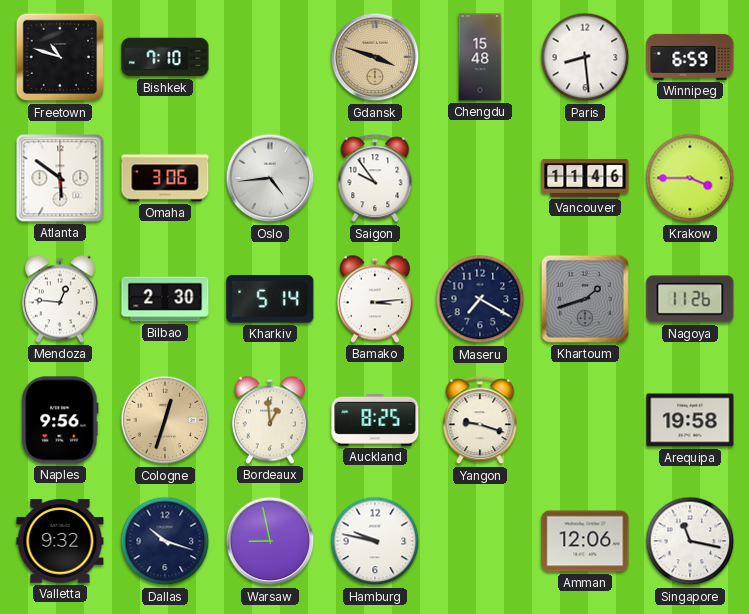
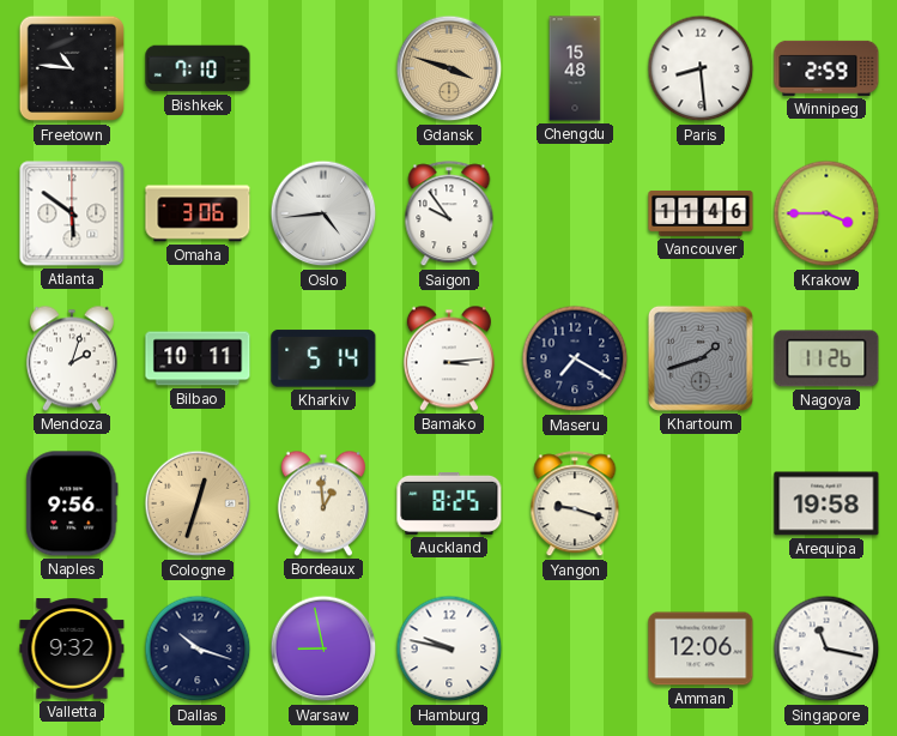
Freetown: 10:48 -> 10:46
Winnipeg: 6:59 -> 2:59
Mendoza: 12:46 -> 2:03
Bilbao: 2:30 -> 10:11
